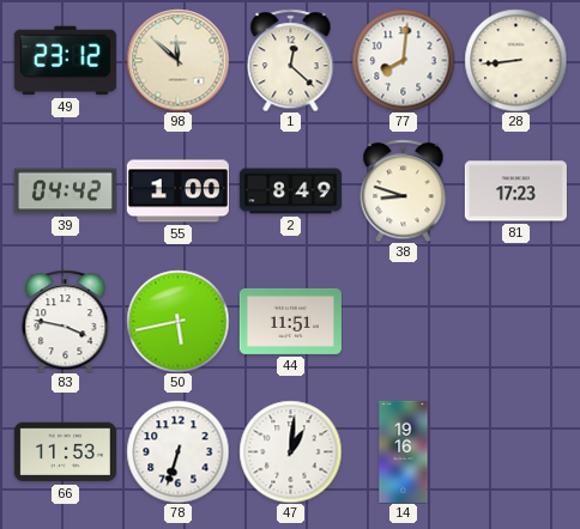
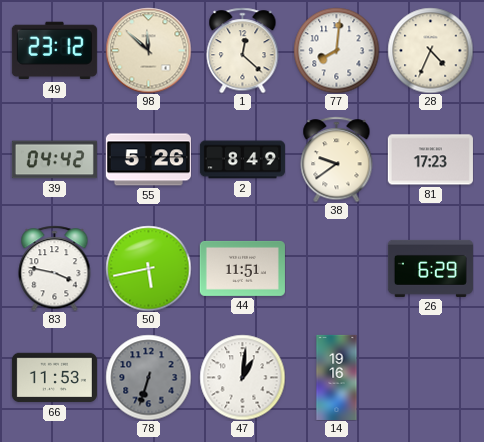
28: 8:44 -> 4:34
55: 1:00 -> 5:26
38: 8:48 -> 9:39
26: none -> 6:29
78 dial: white -> grey
